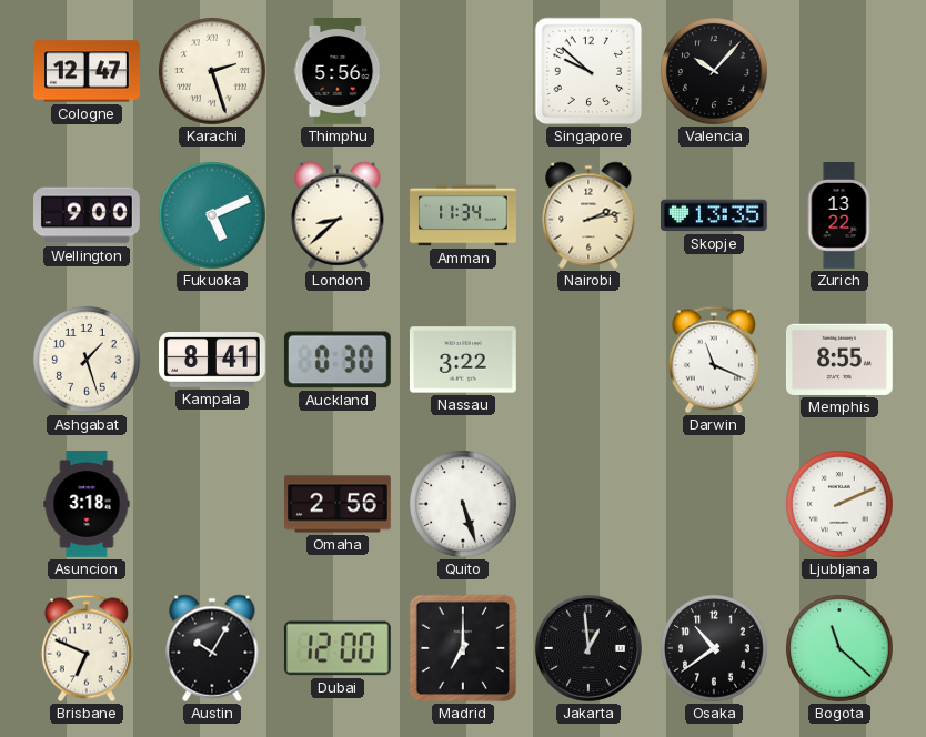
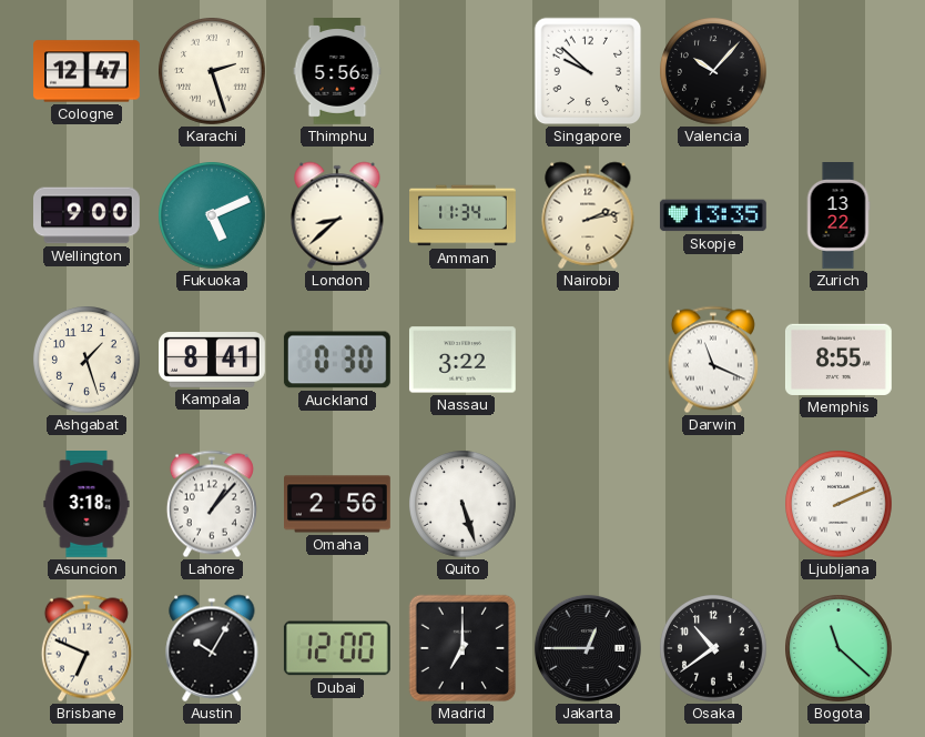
Lahore: none -> 1:07
Jakarta: 12:59 -> 12:45
